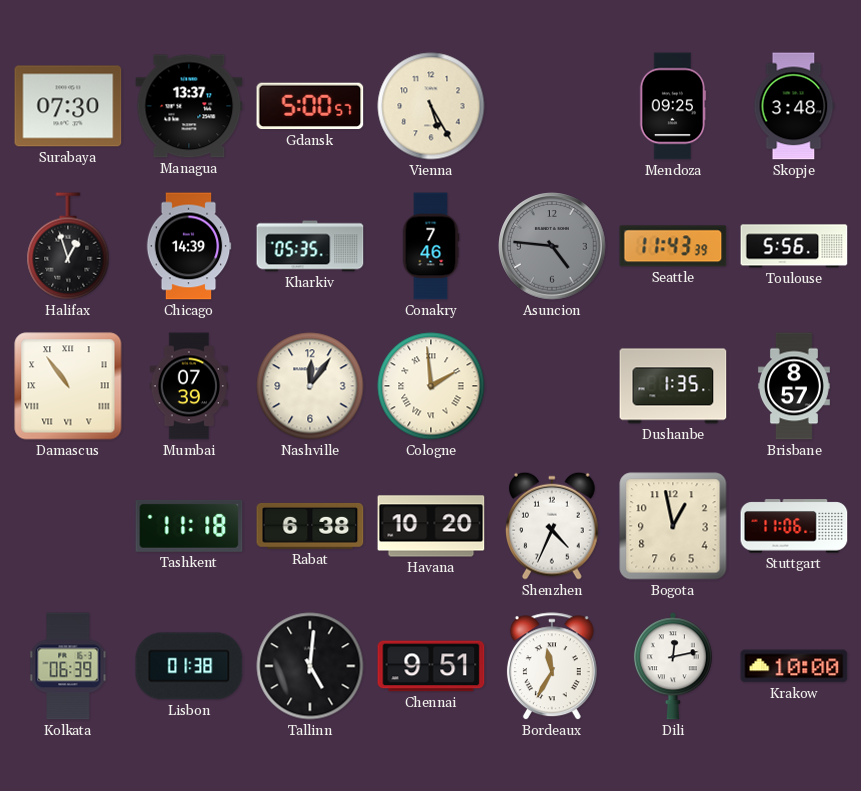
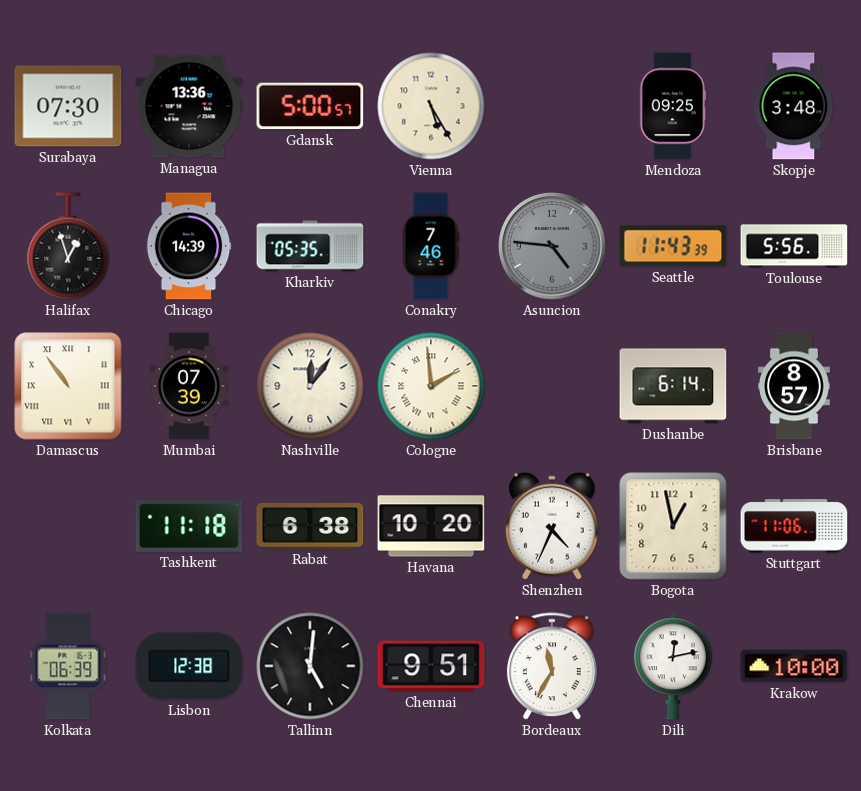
Managua: 13:37 -> 13:36
Dushanbe: 1:35 -> 6:14
Lisbon: 01:38 -> 12:38
